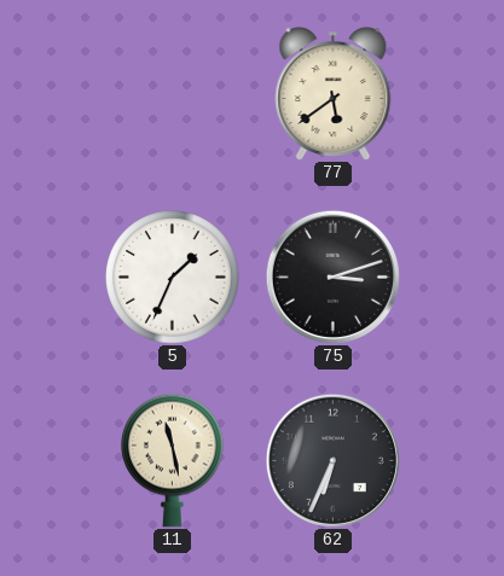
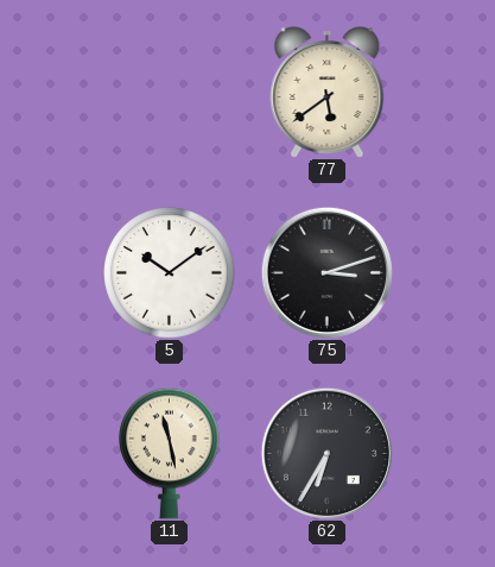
5: 1:34 -> 10:09
62: 6:34 -> 6:35
